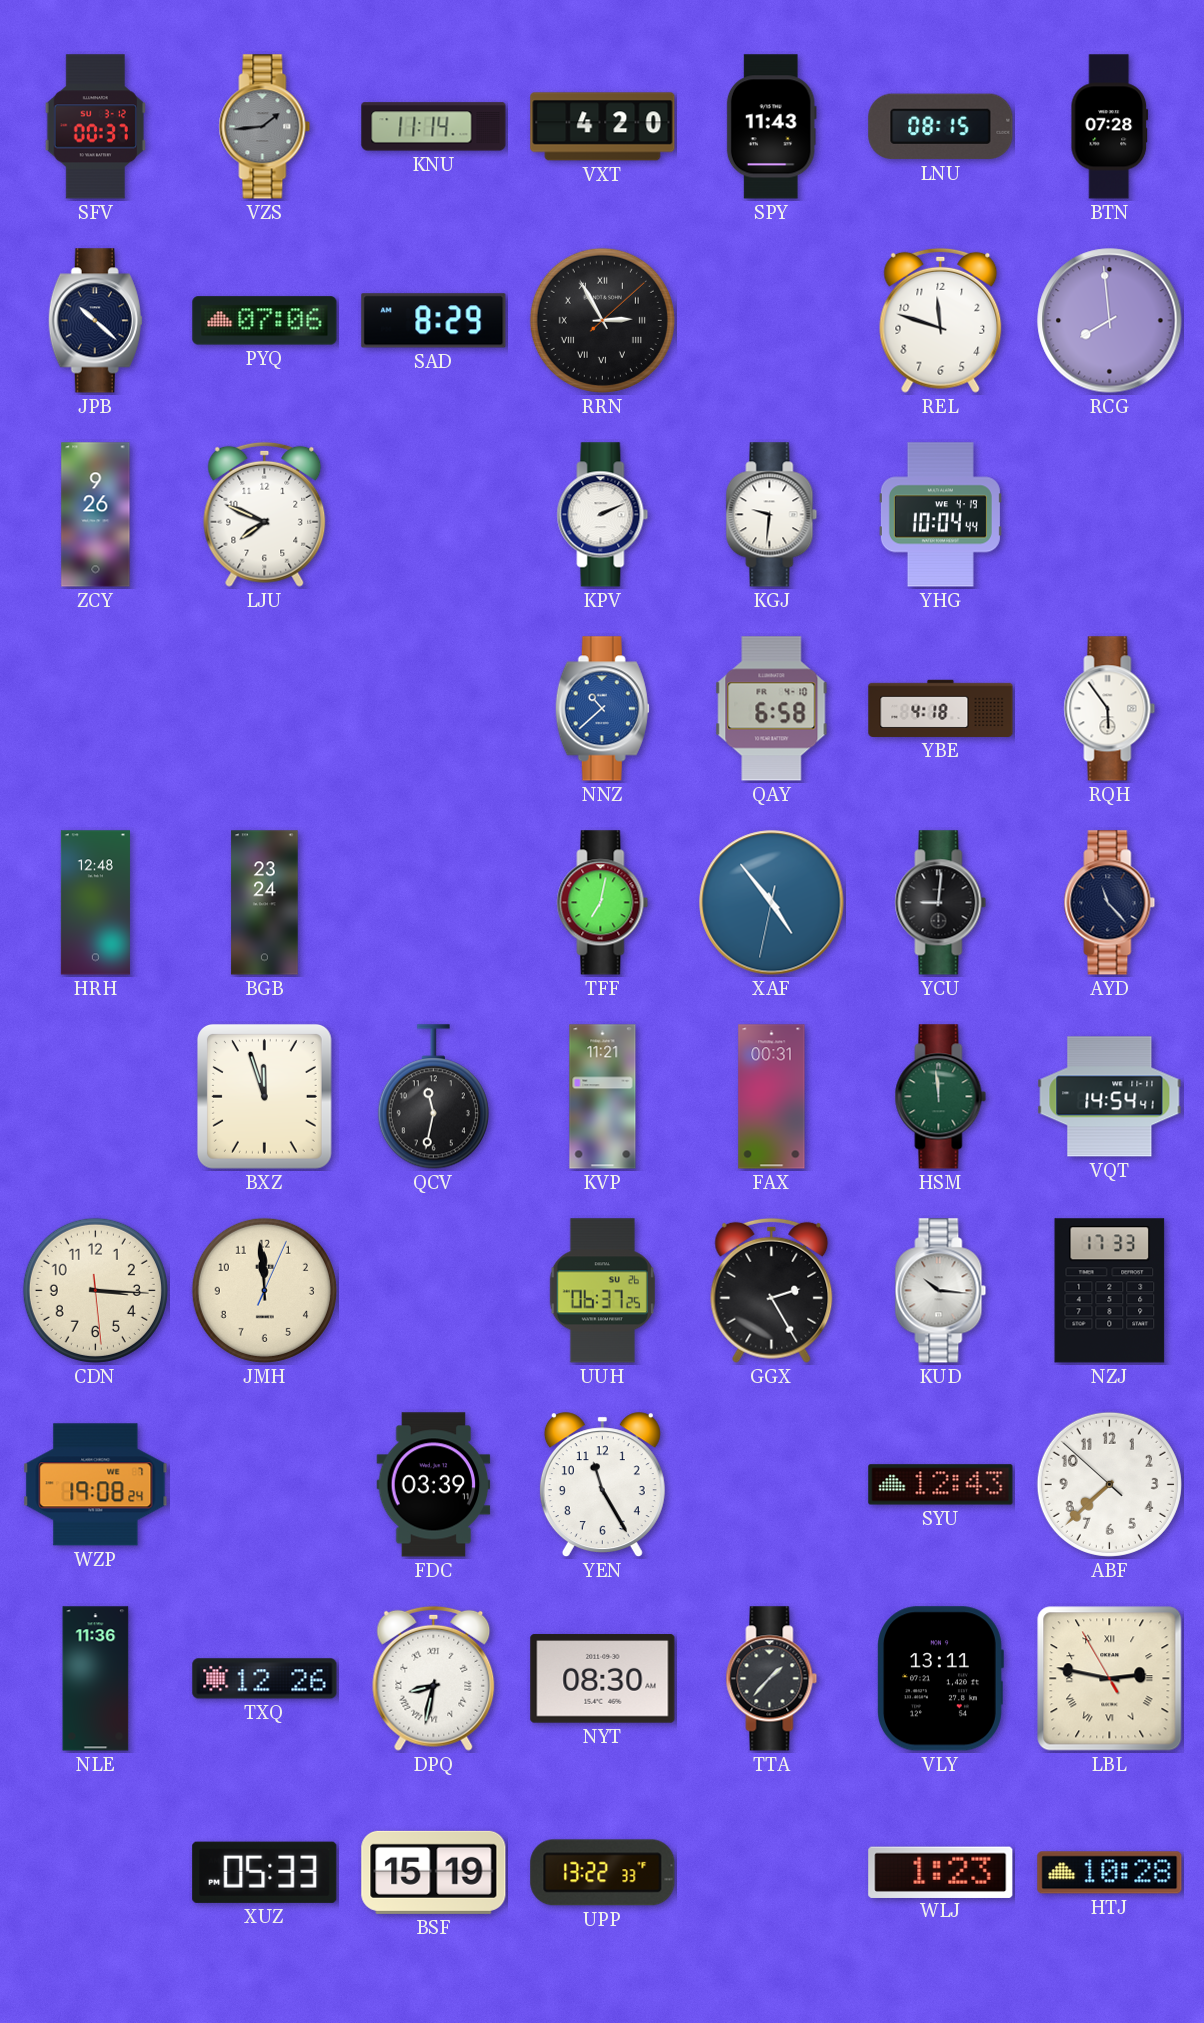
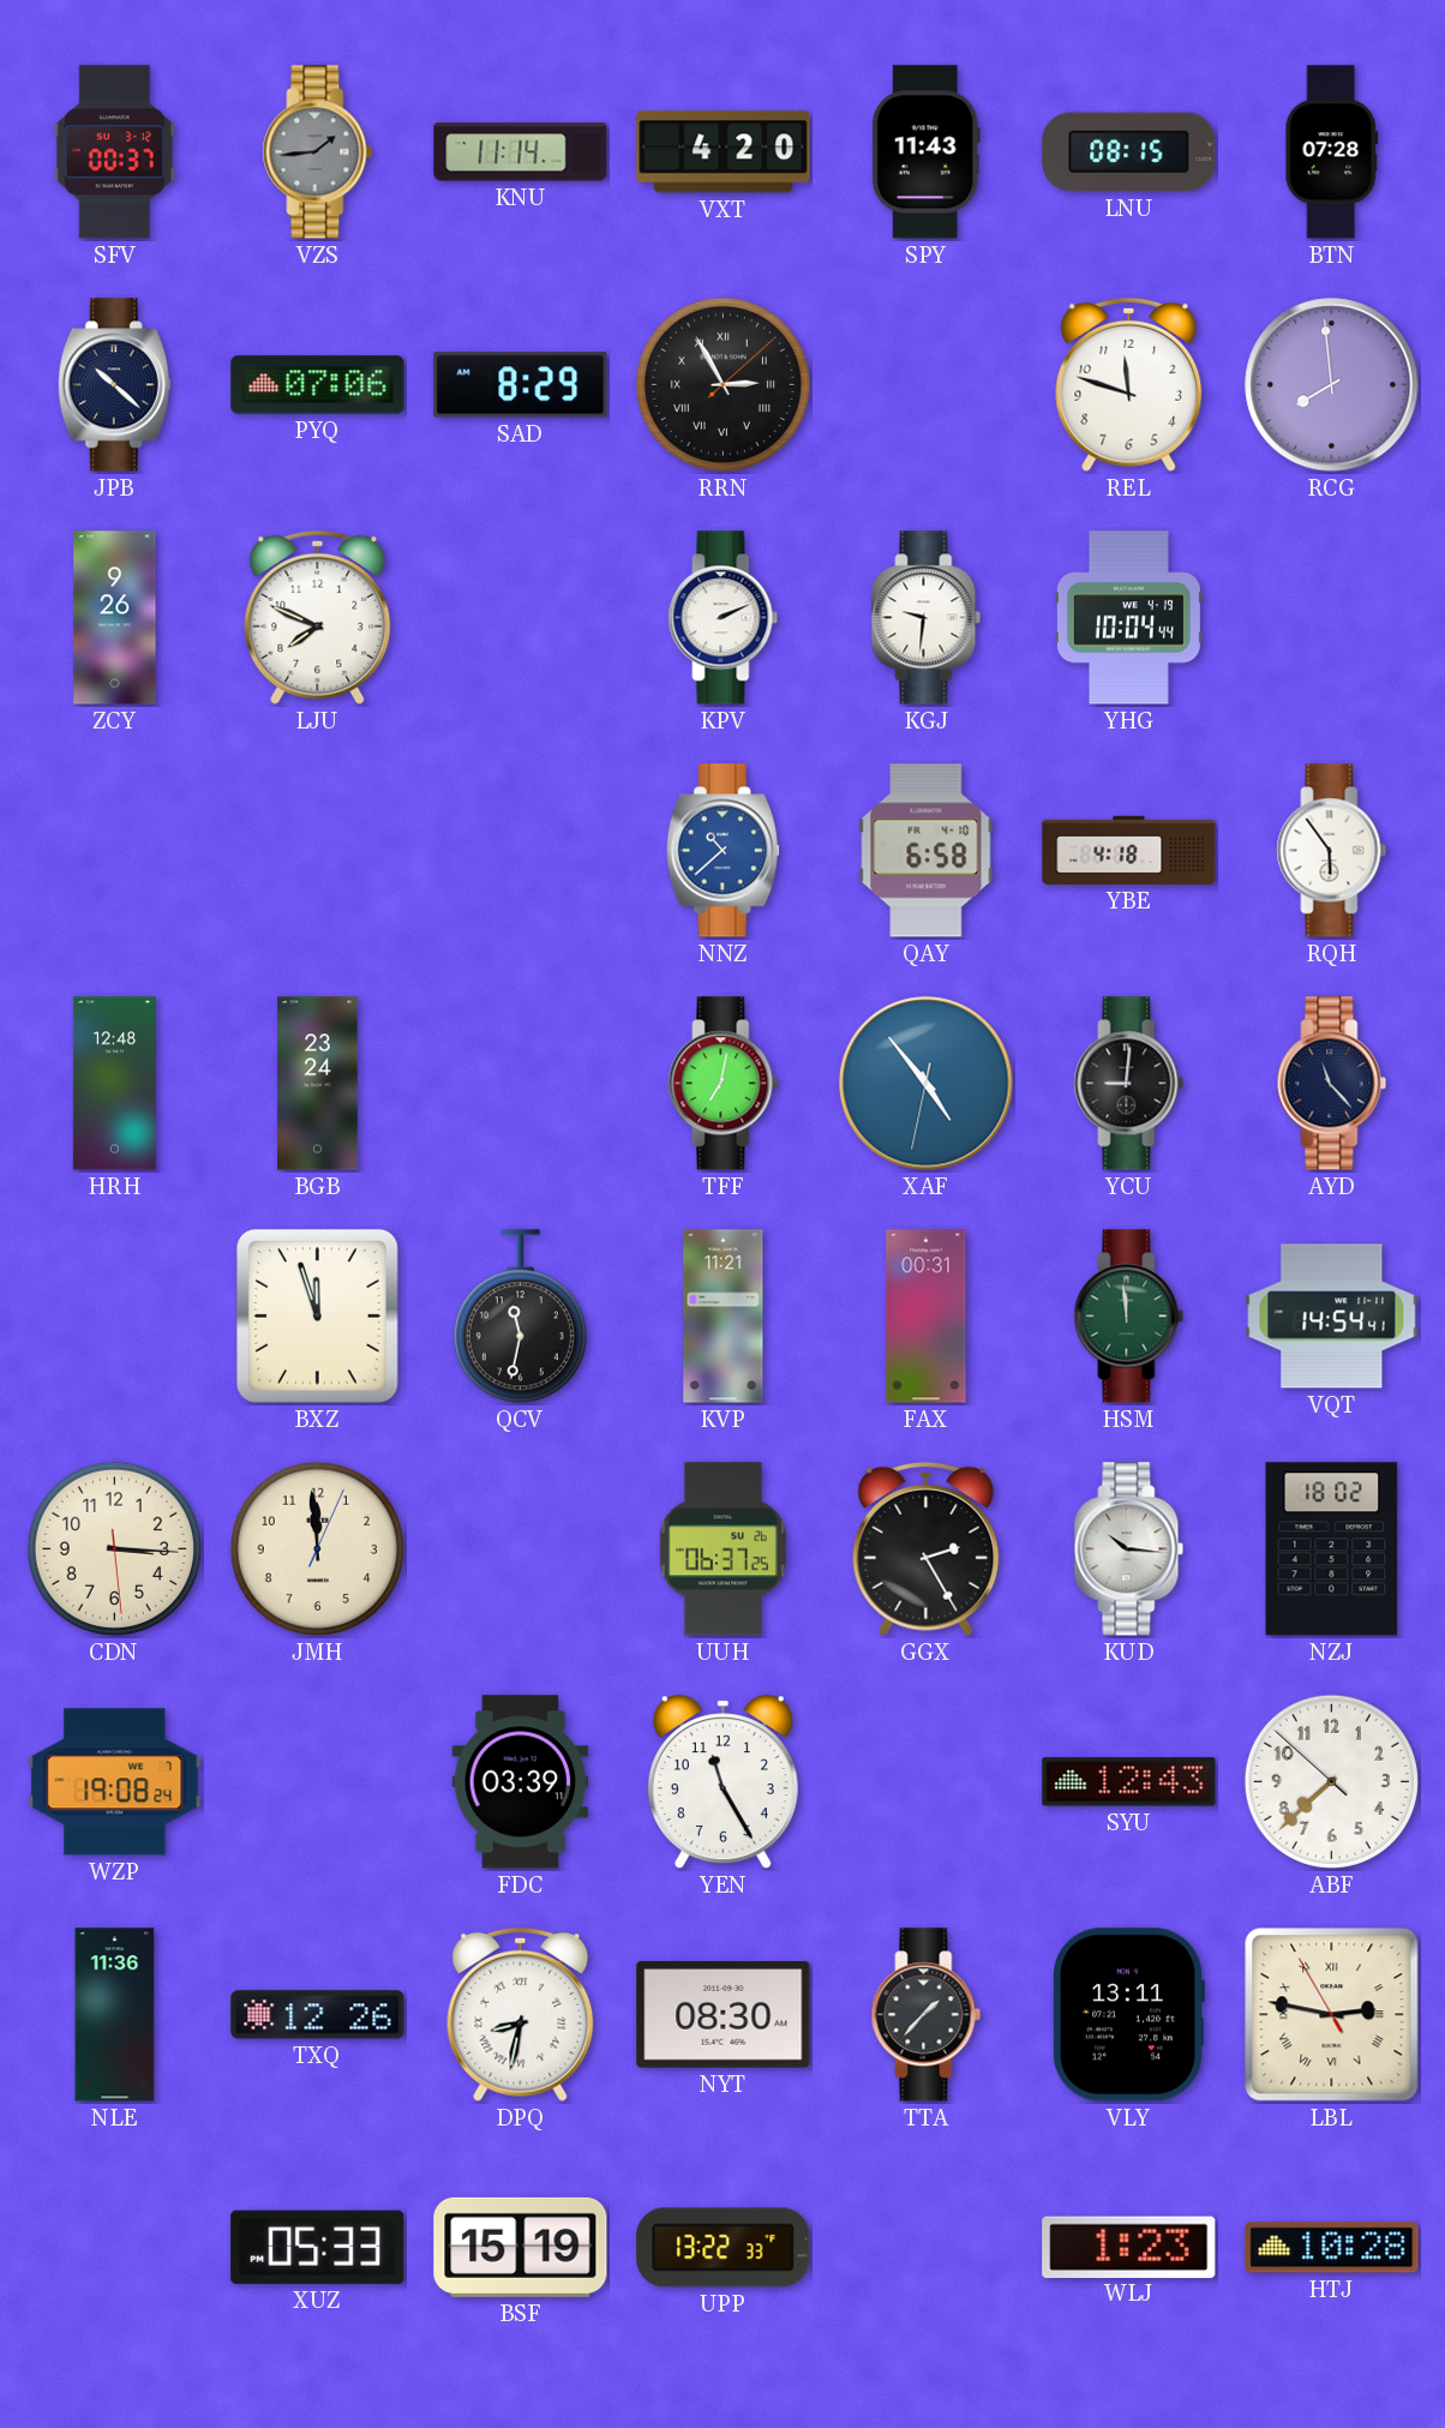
NZJ: 17:33 -> 18:02
